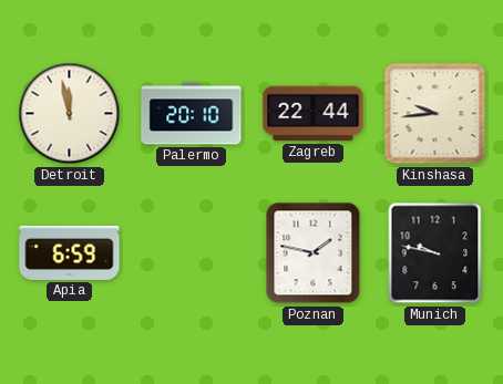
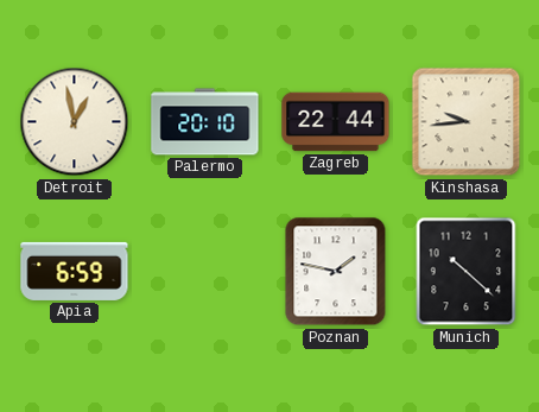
Detroit: 11:58 -> 12:58
Munich: 9:47 -> 10:22
